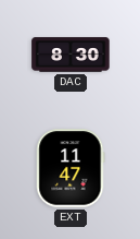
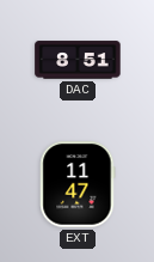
DAC: 8:30 -> 8:51
